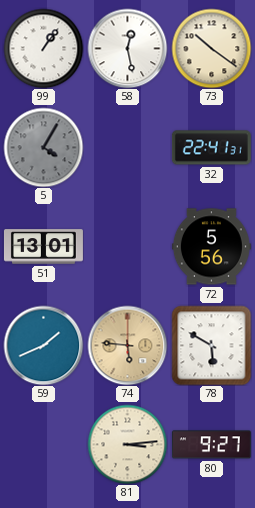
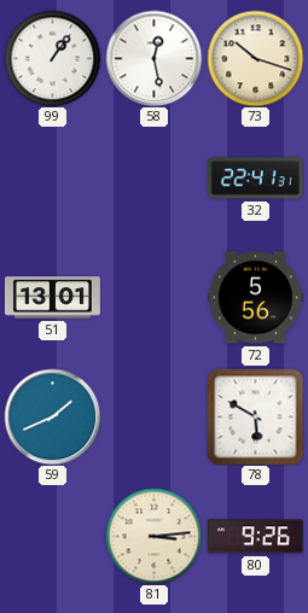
73: 10:21 -> 10:18
5: 4:05 -> none
74: 5:46 -> none
80: 9:27 -> 9:26
